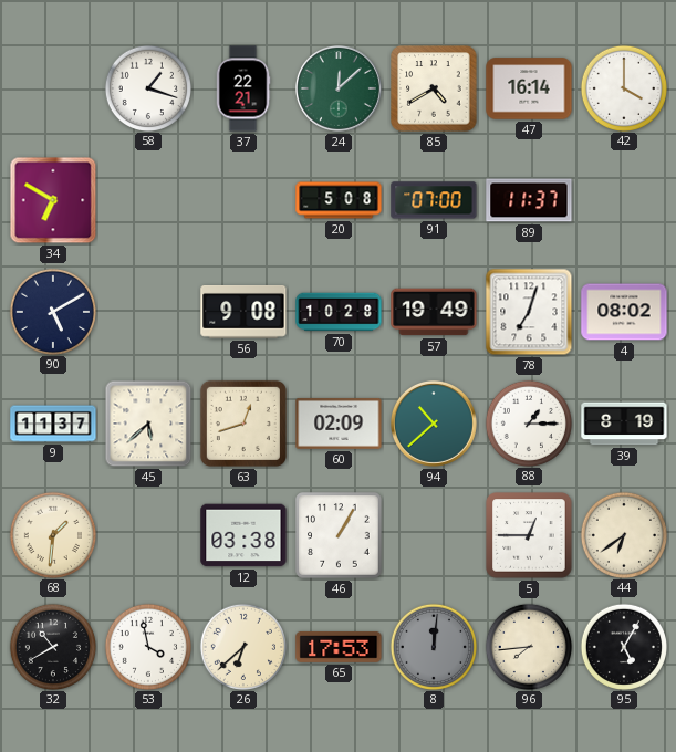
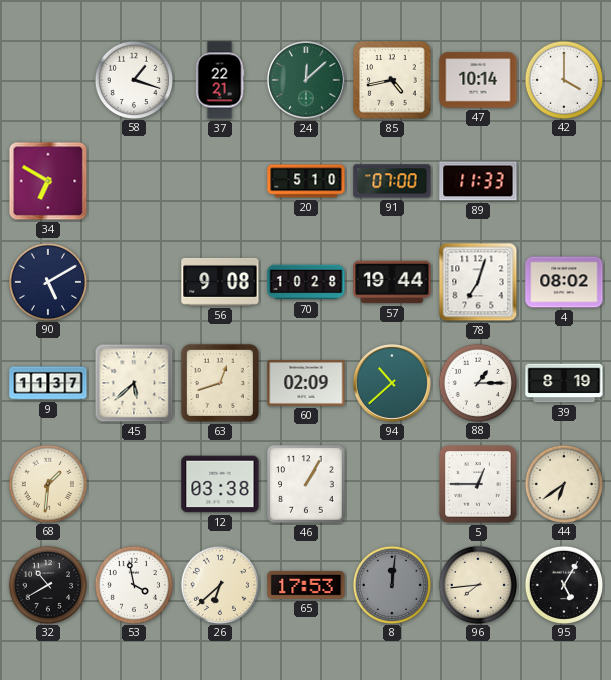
85: 4:40 -> 4:43
47: 16:14 -> 10:14
20: 5:08 -> 5:10
89: 11:37 -> 11:33
57: 19:49 -> 19:44
